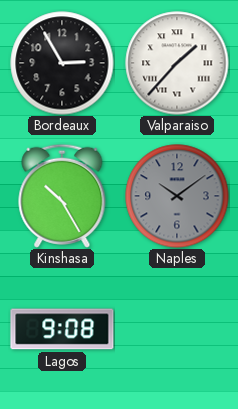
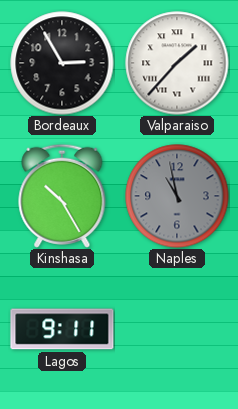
Naples: 10:09 -> 10:58
Lagos: 9:08 -> 9:11
